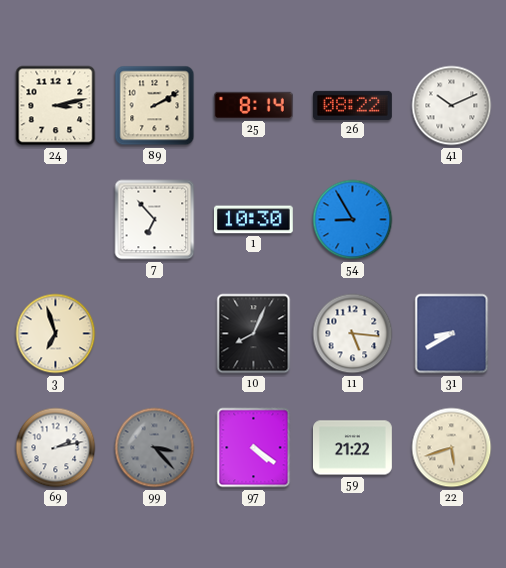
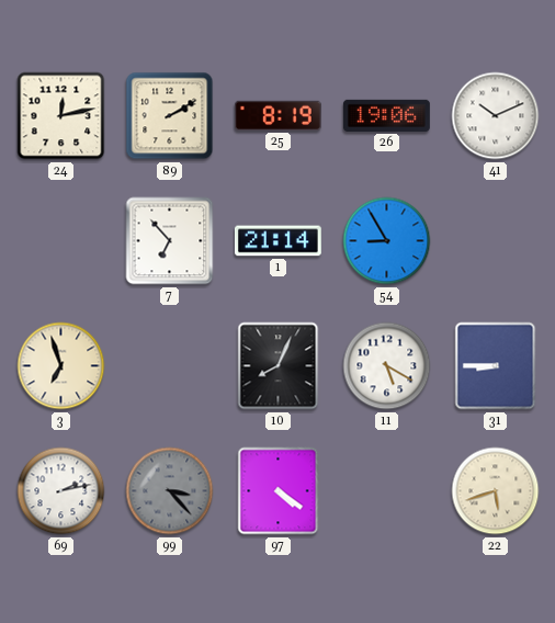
24: 3:13 -> 12:13
25: 8:14 -> 8:19
26: 08:22 -> 19:06
1: 10:30 -> 21:14
11: 5:16 -> 5:20
31: 8:40 -> 8:45
59: 21:22 -> none
